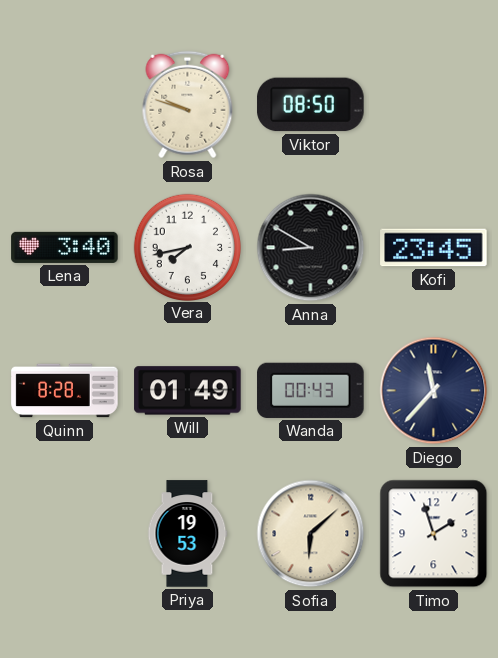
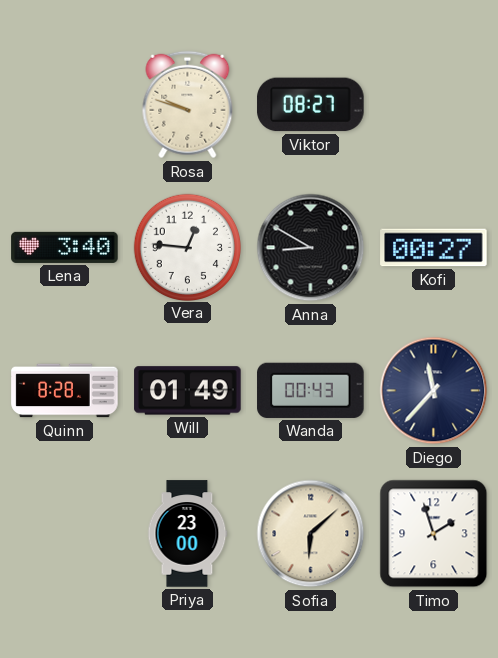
Viktor: 08:50 -> 08:27
Vera: 7:43 -> 12:46
Kofi: 23:45 -> 00:27
Priya: 19:53 -> 23:00
